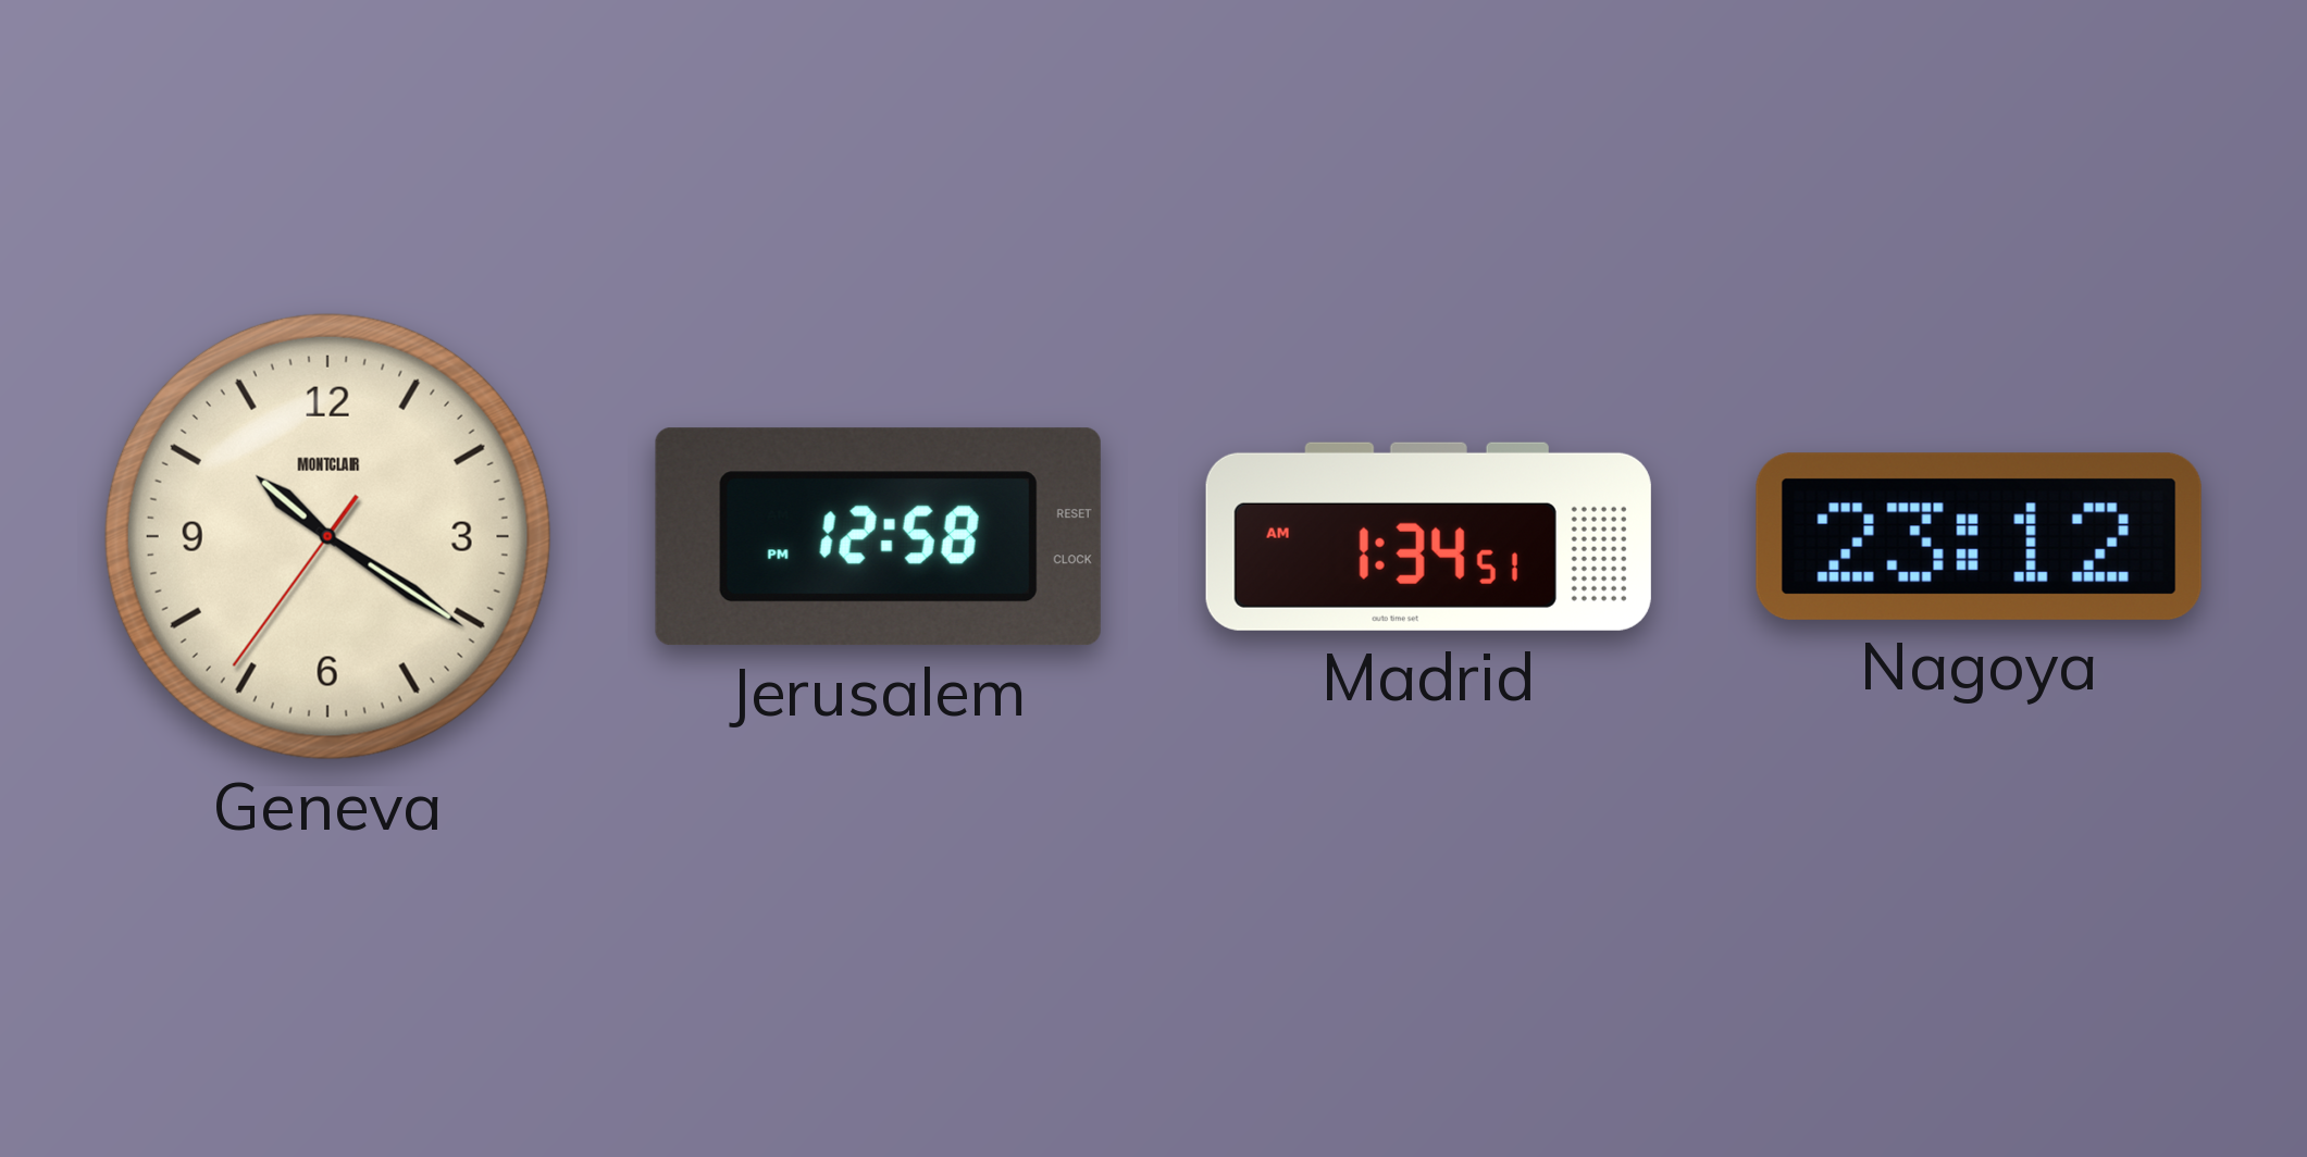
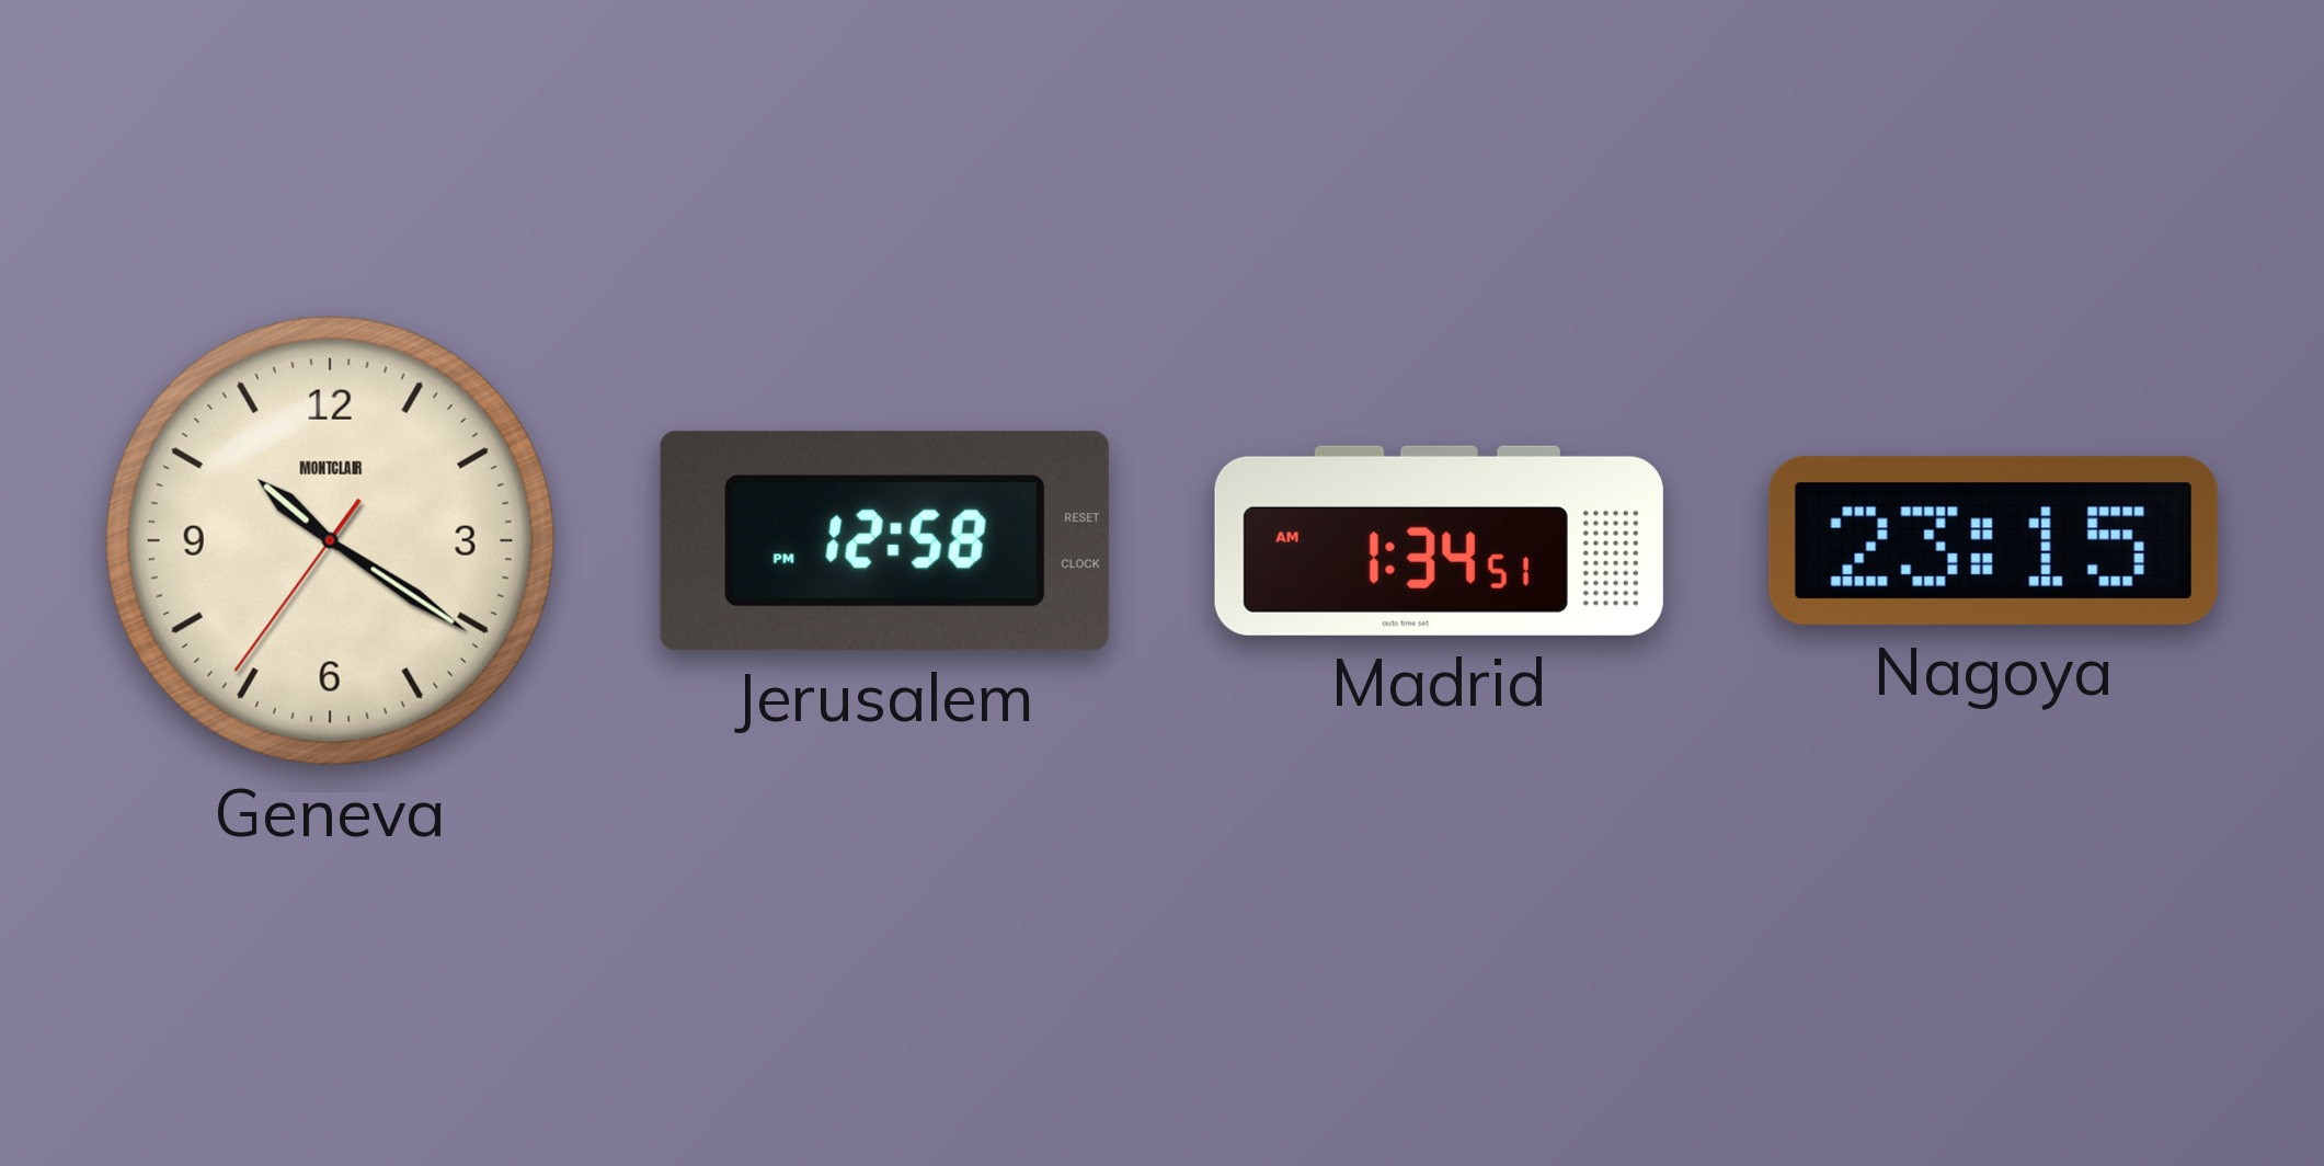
Nagoya: 23:12 -> 23:15
